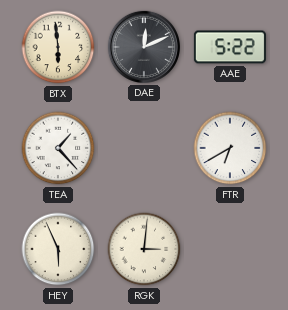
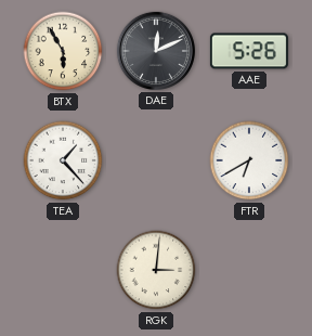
BTX: 5:59 -> 5:55
AAE: 5:22 -> 5:26
HEY: 5:56 -> none
